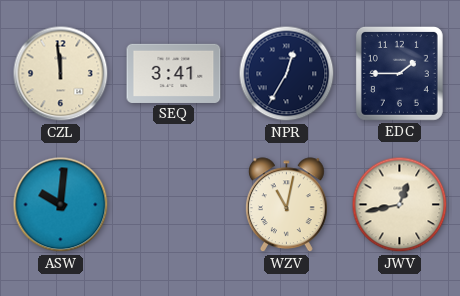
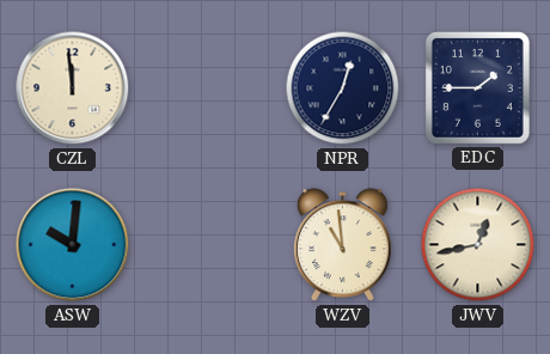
SEQ: 3:41 -> none
WZV: 11:02 -> 10:59
